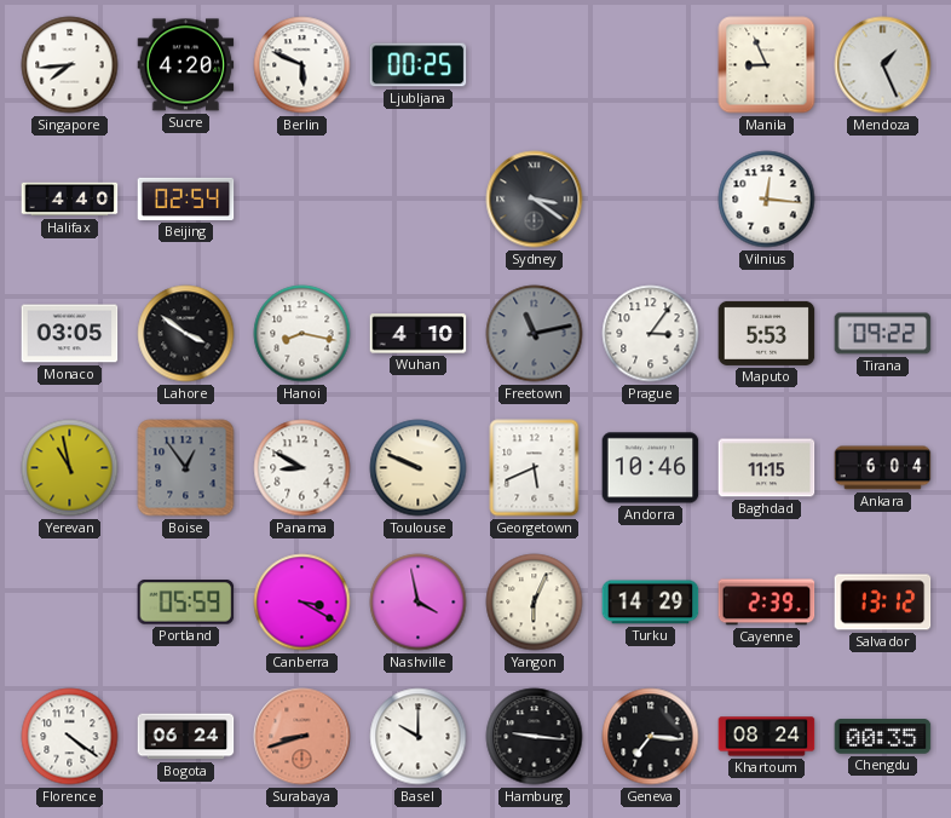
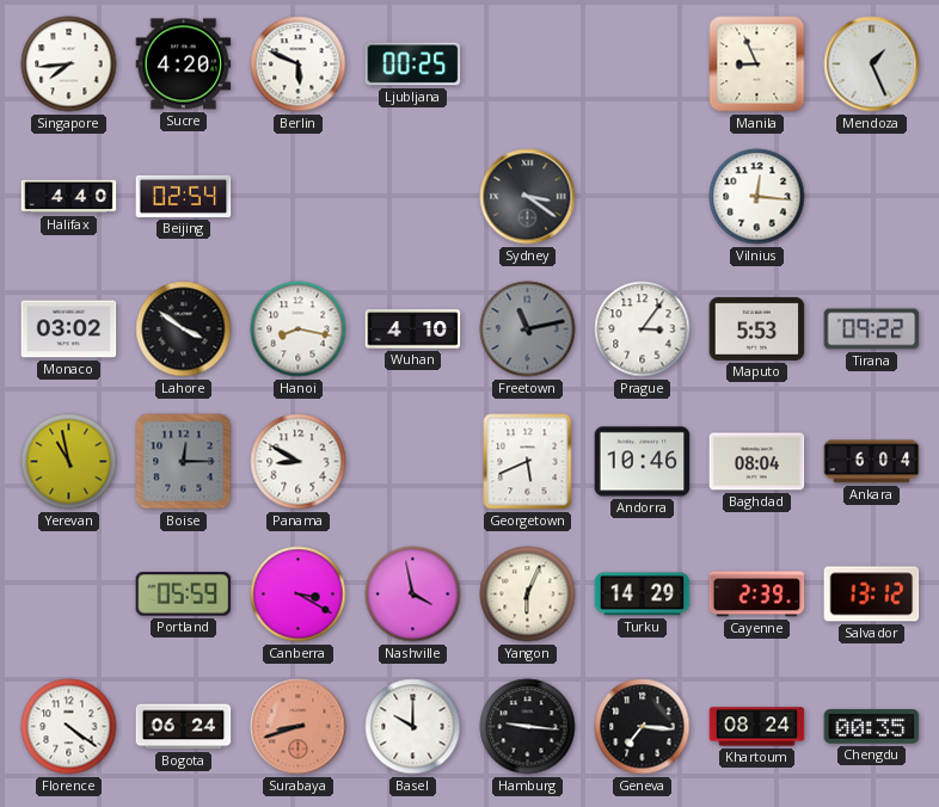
Monaco: 03:05 -> 03:02
Boise: 12:54 -> 12:15
Toulouse: 9:49 -> none
Baghdad: 11:15 -> 08:04
